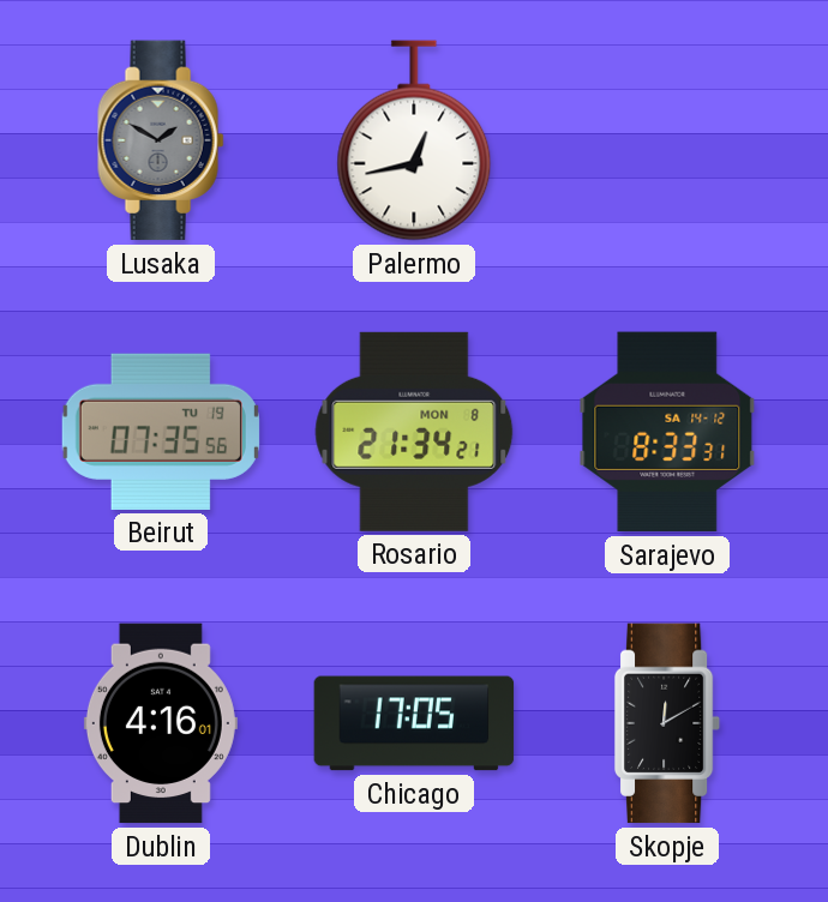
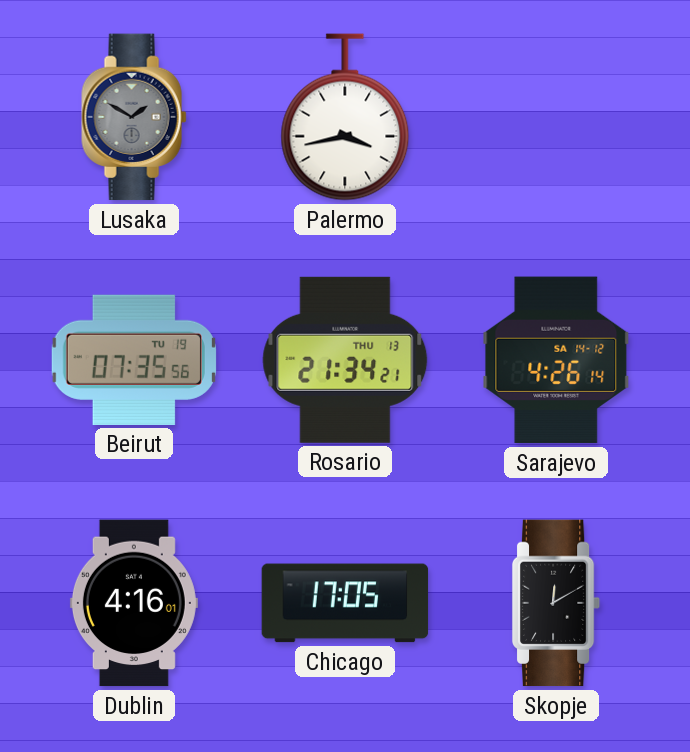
Palermo: 12:43 -> 3:43
Rosario date: MON 8 -> THU 13
Sarajevo: 8:33 -> 4:26
